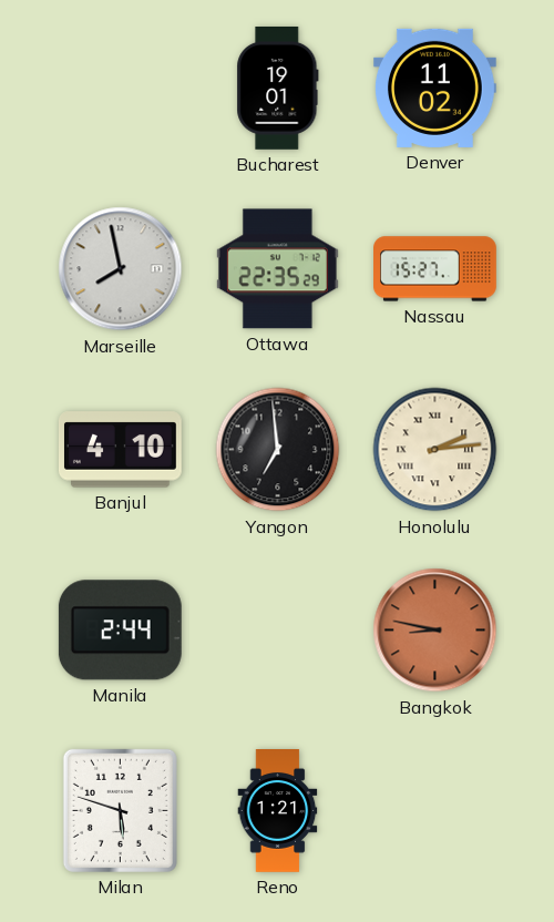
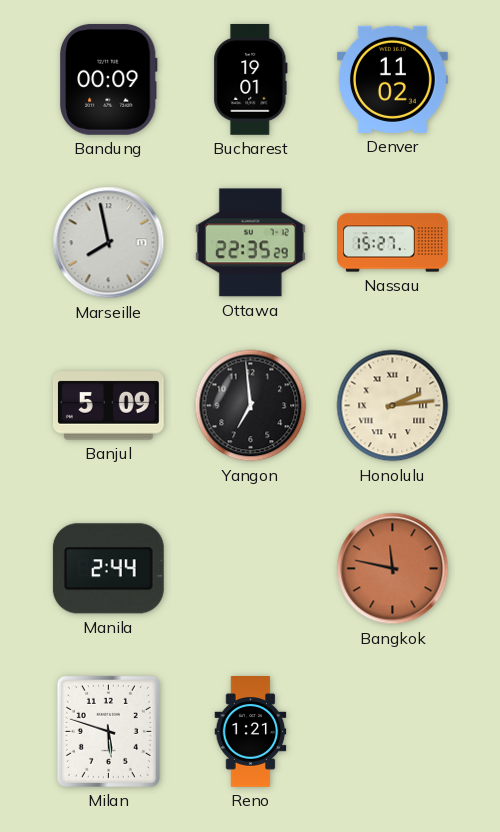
Bandung: none -> 00:09
Banjul: 4:10 -> 5:09
Bangkok: 8:47 -> 11:47
